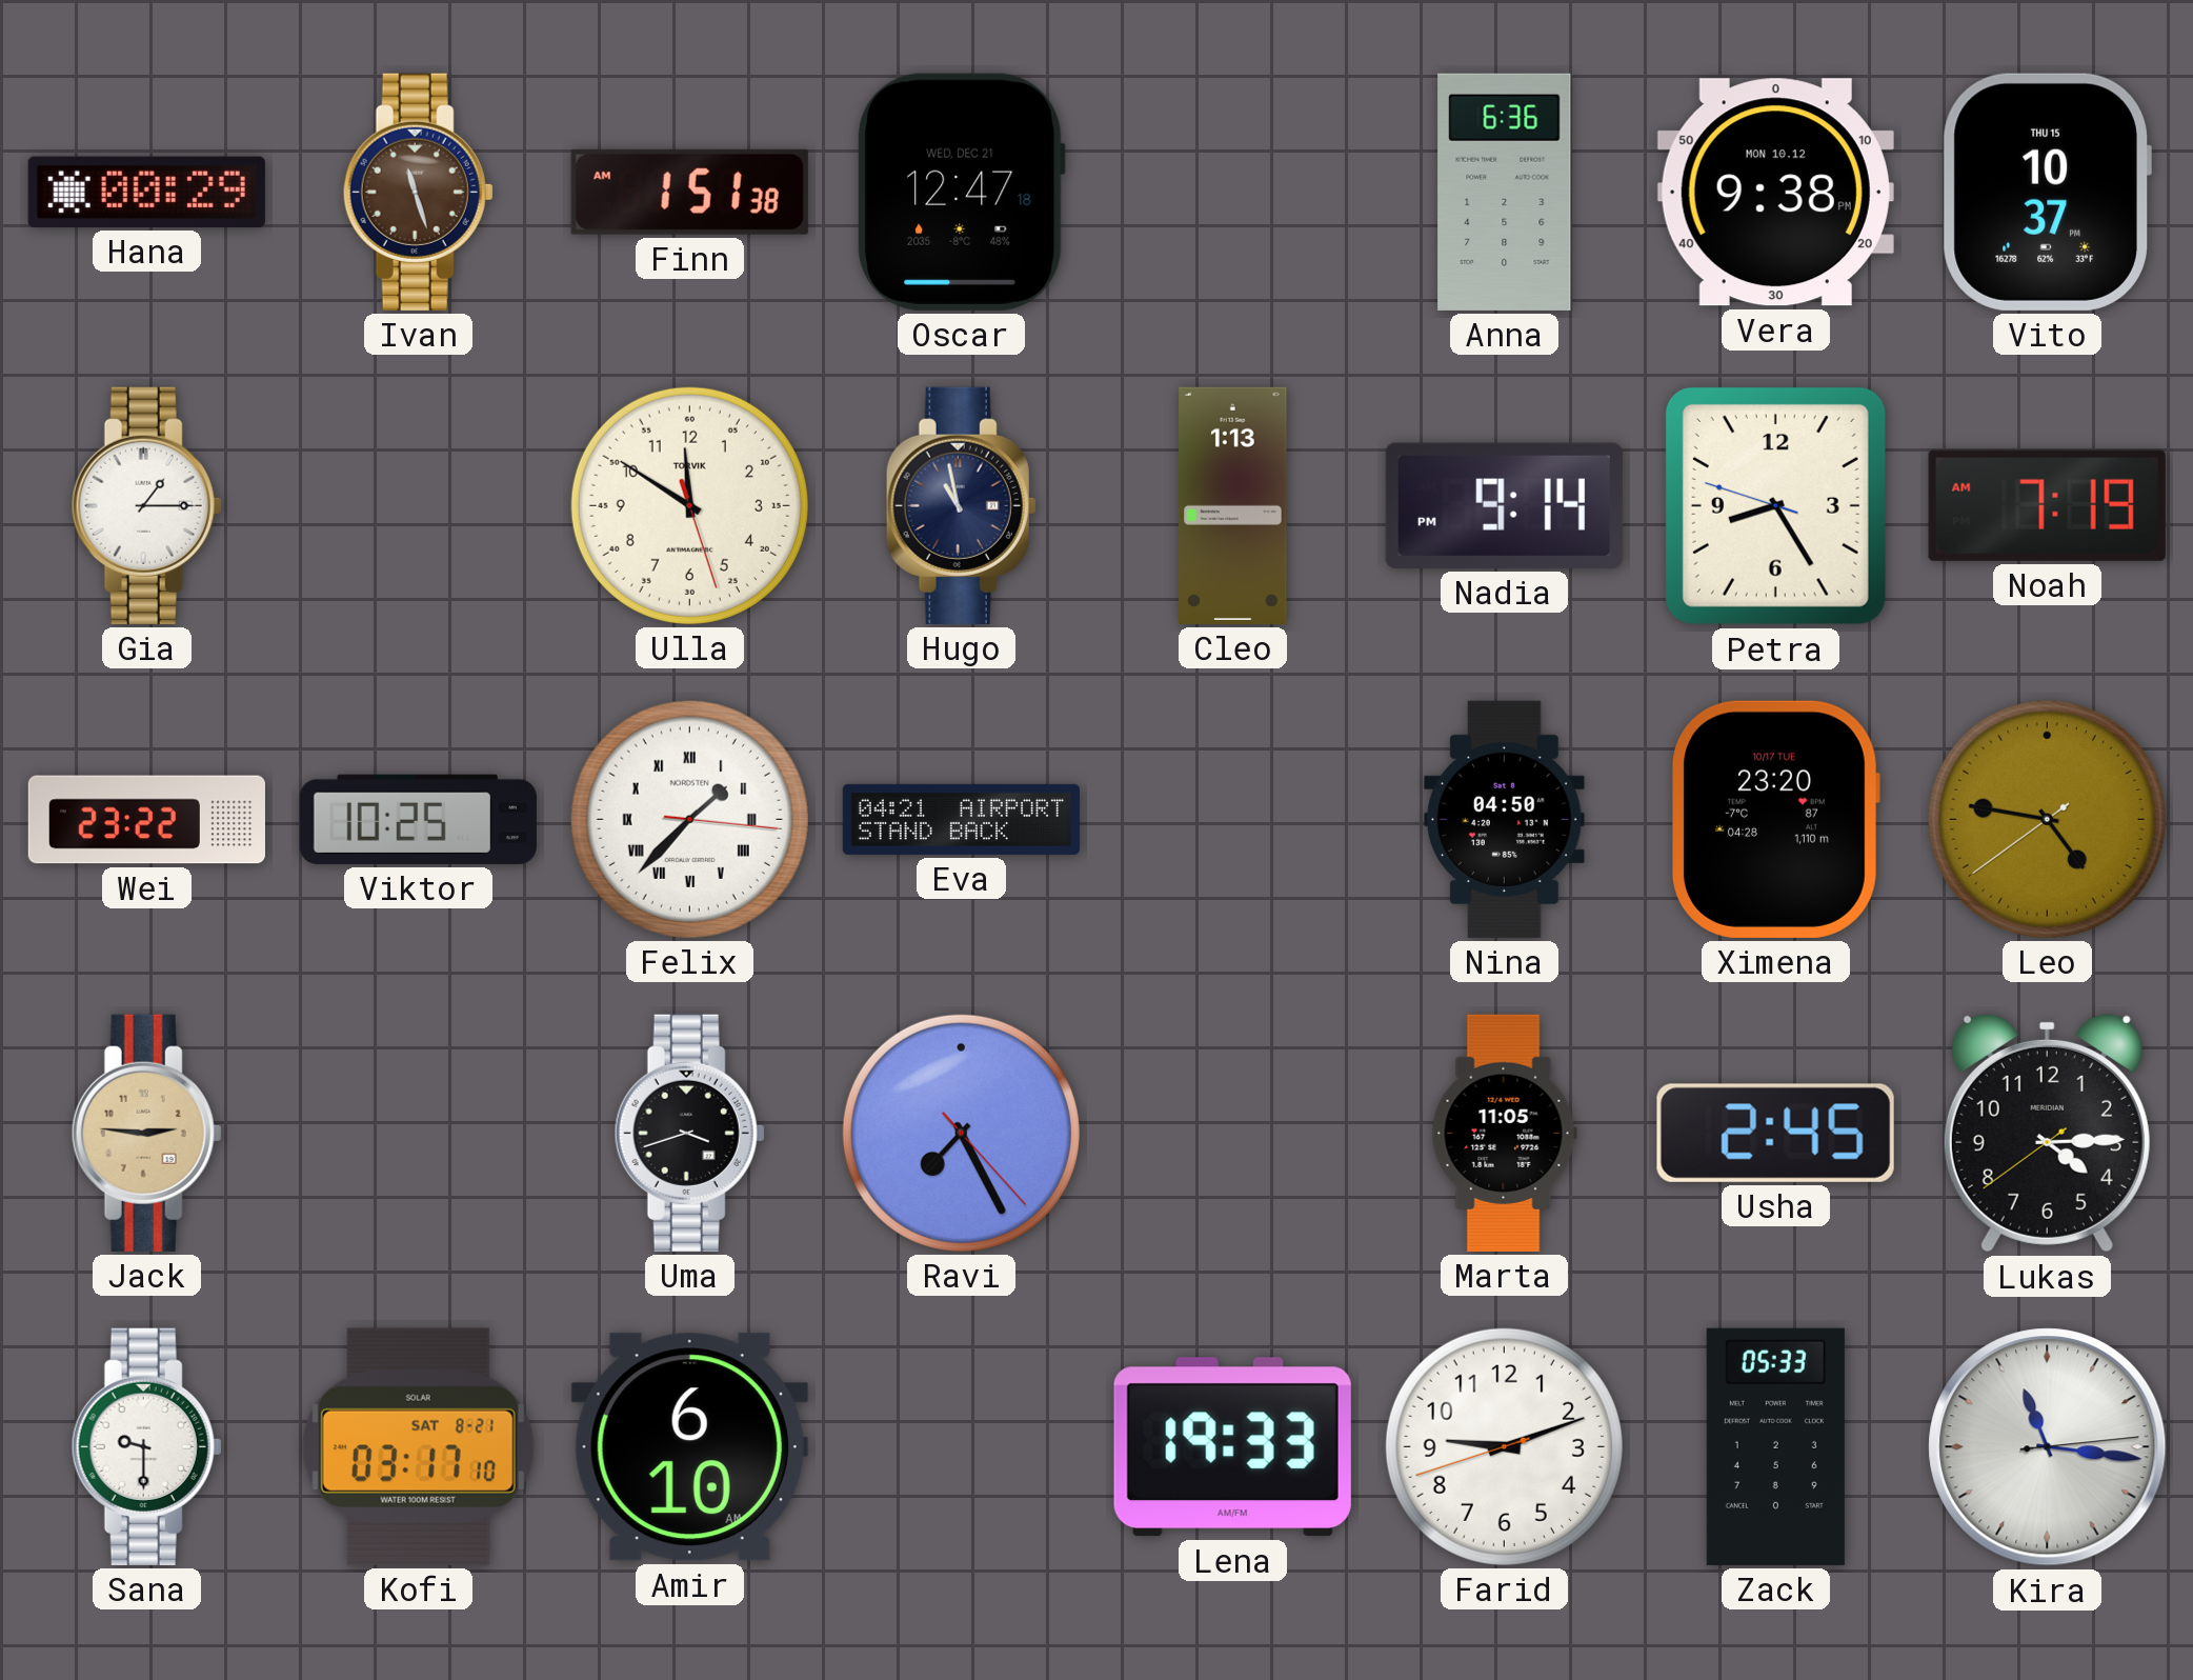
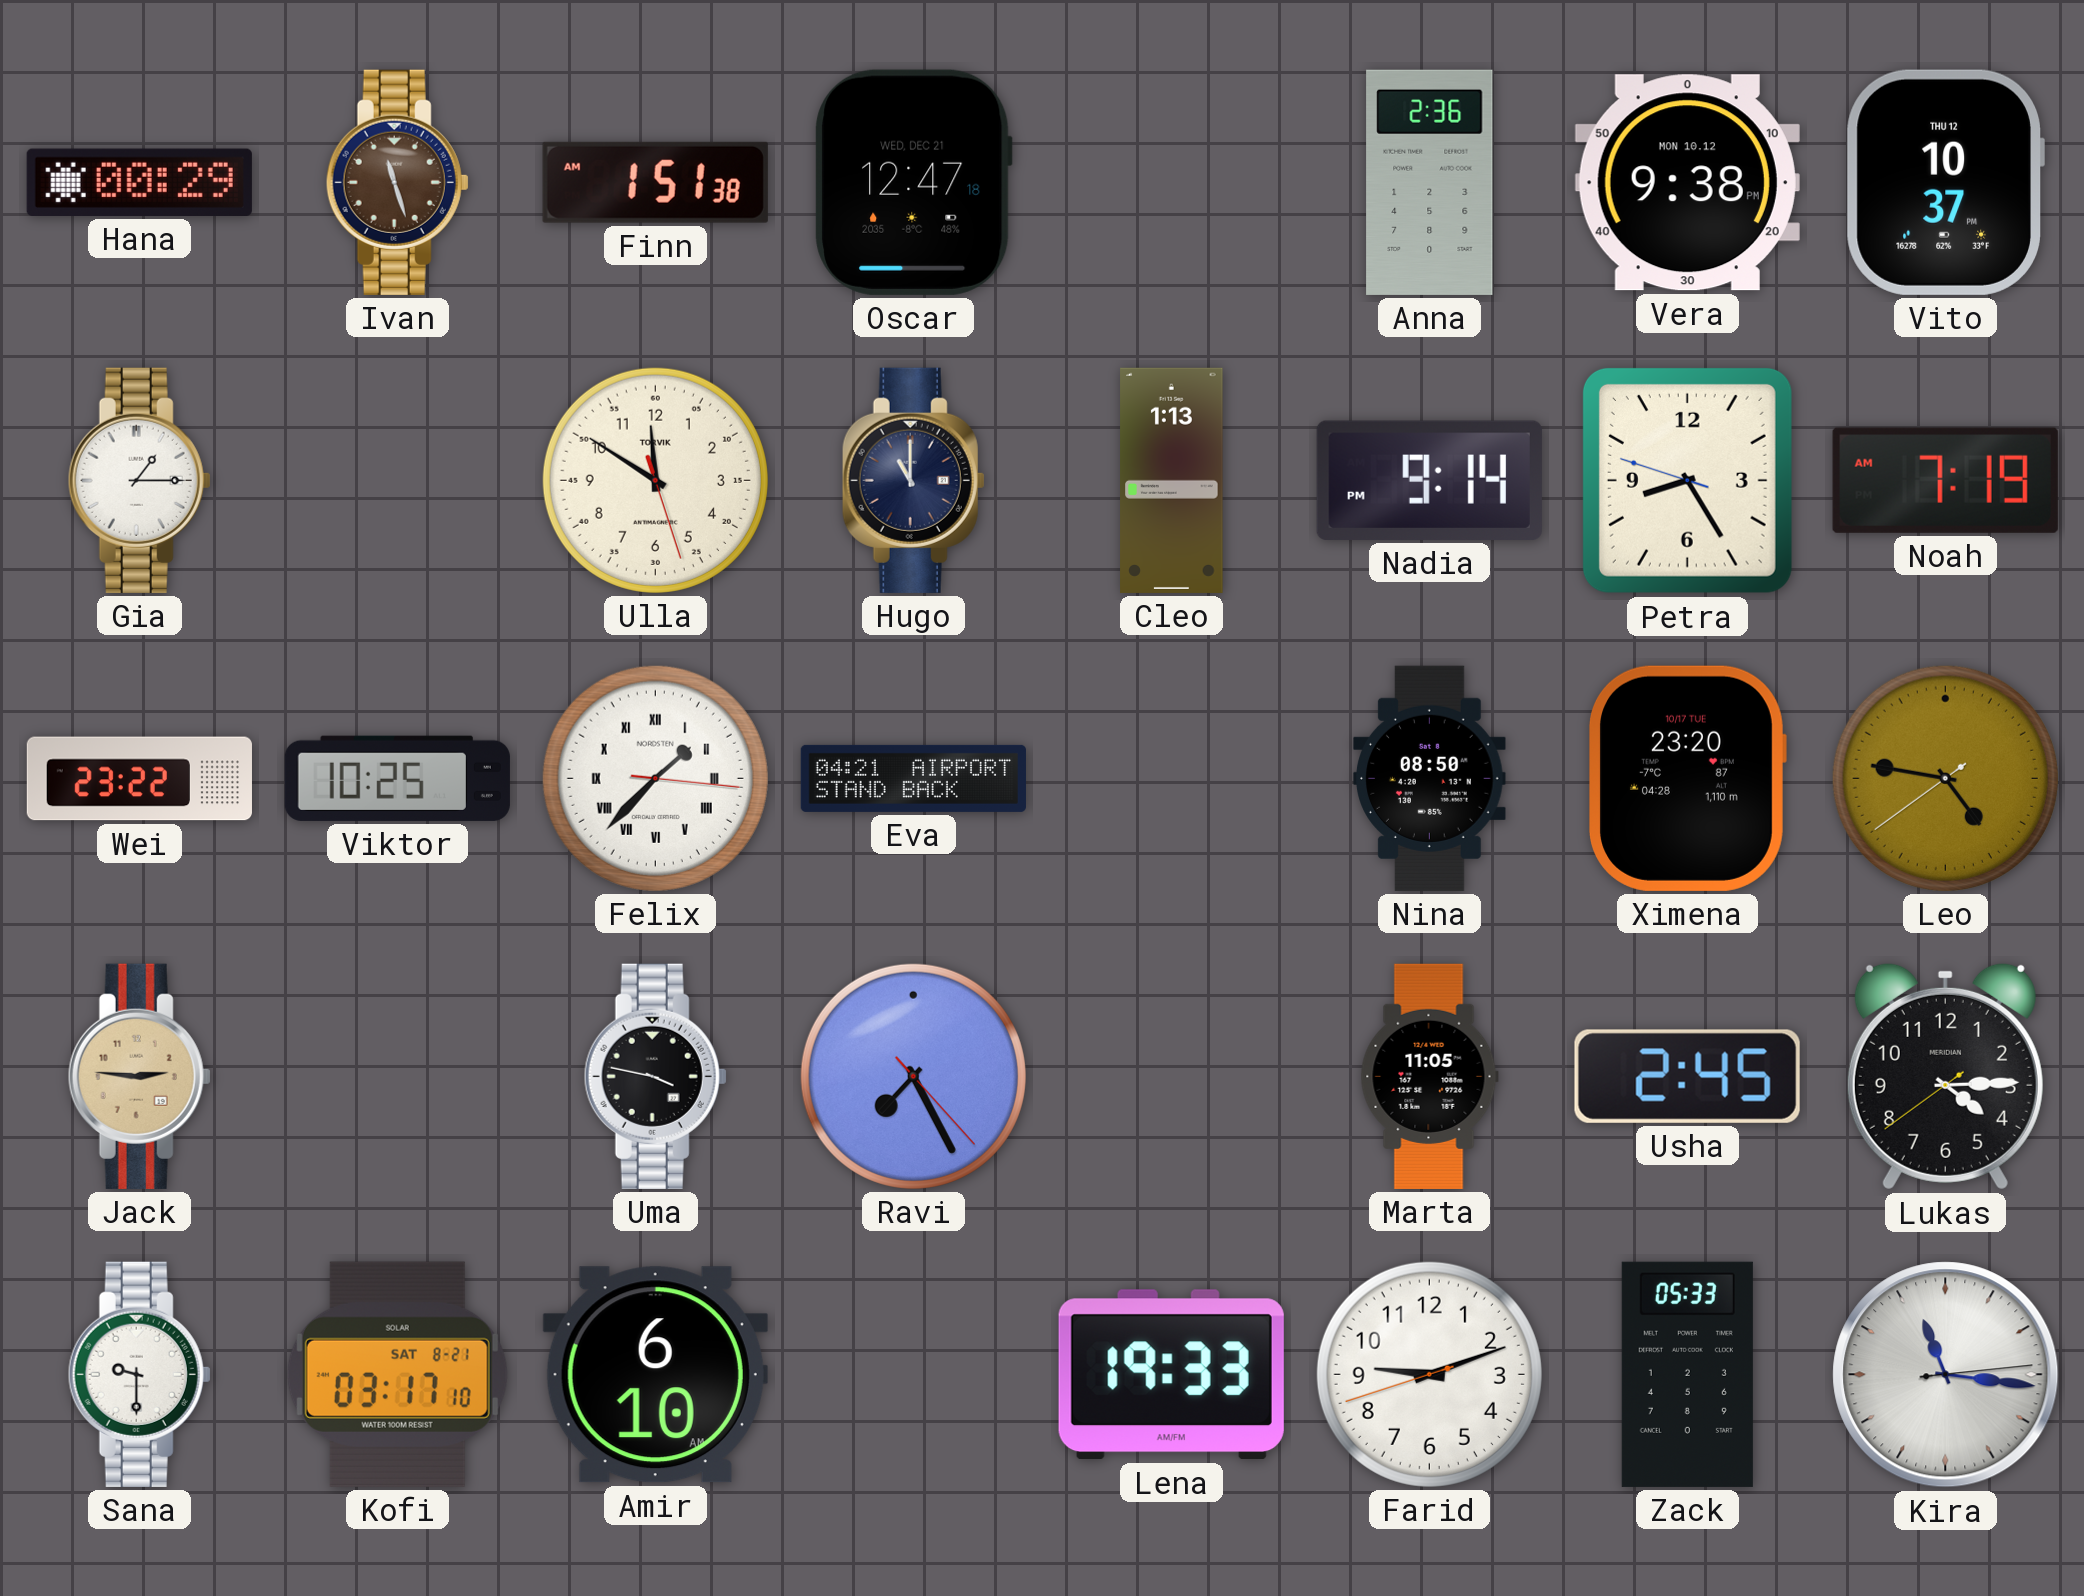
Anna: 6:36 -> 2:36
Vito date: THU 15 -> THU 12
Hugo: 10:58 -> 11:00
Nina: 04:50 -> 08:50
Uma: 3:42 -> 3:47
